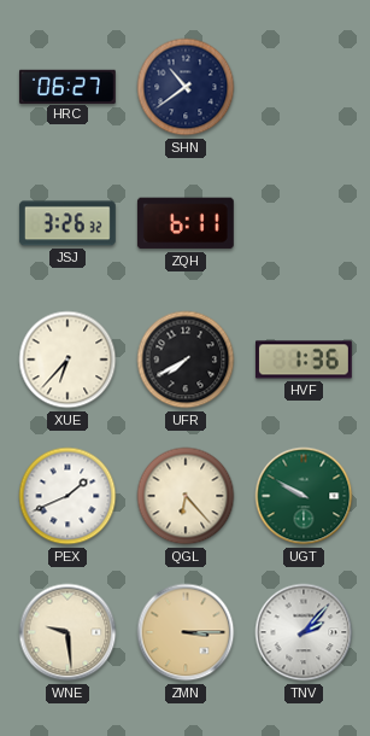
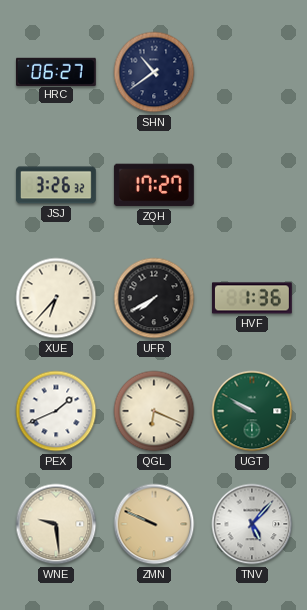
ZQH: 6:11 -> 17:27
QGL: 6:23 -> 6:19
ZMN: 3:15 -> 9:49
TNV: 2:07 -> 5:07
